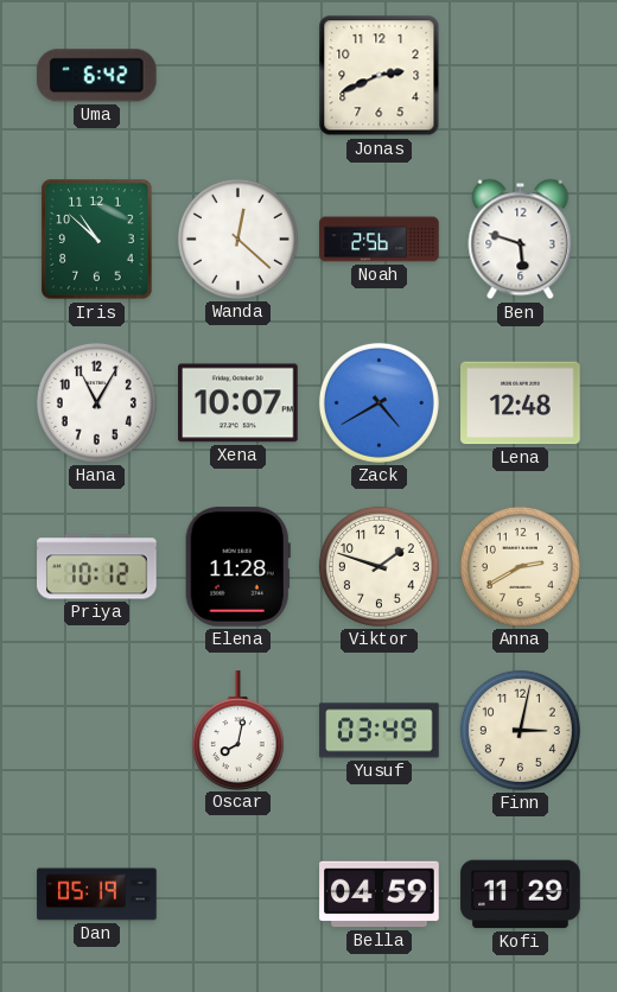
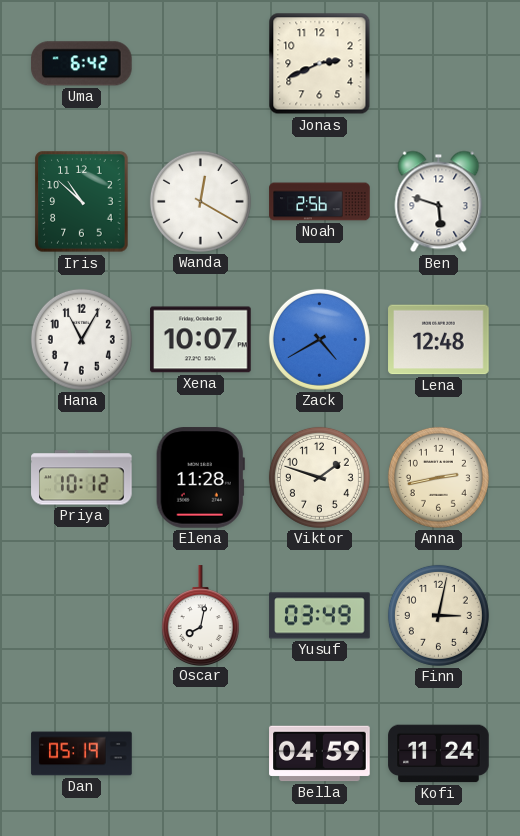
Wanda: 12:22 -> 12:20
Anna: 2:40 -> 2:43
Kofi: 11:29 -> 11:24
